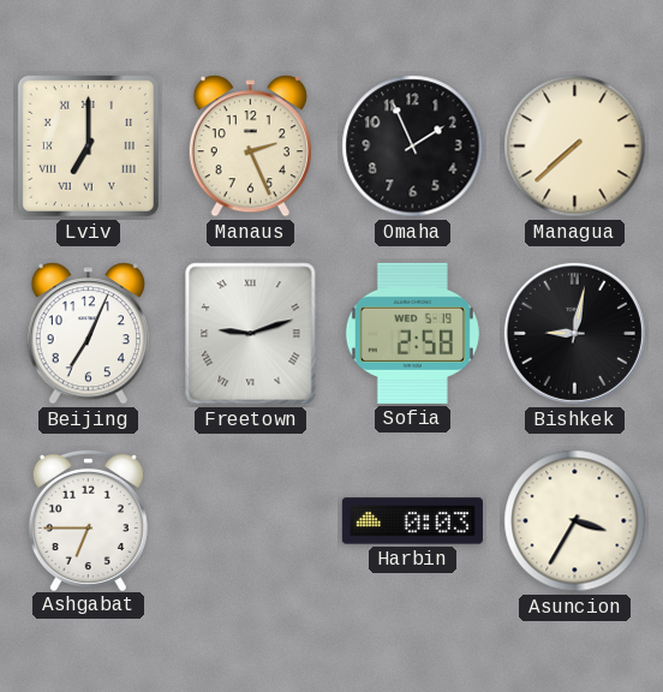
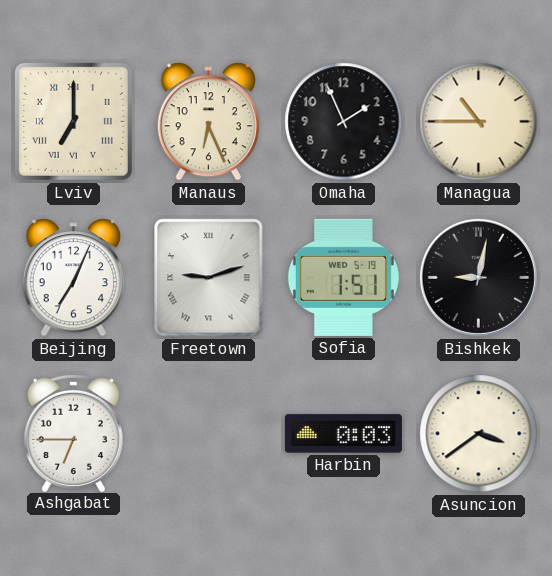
Manaus: 2:26 -> 6:26
Managua: 7:38 -> 10:45
Sofia: 2:58 -> 1:51
Asuncion: 3:35 -> 3:39
